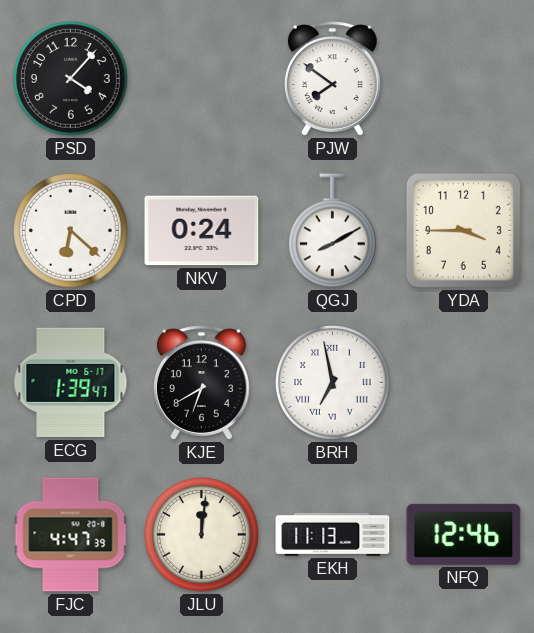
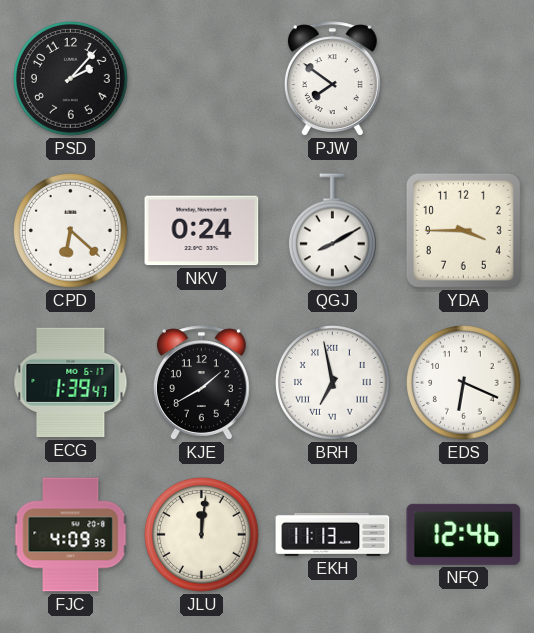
PSD: 4:07 -> 2:07
KJE: 6:40 -> 1:40
EDS: none -> 6:19
FJC: 4:47 -> 4:09
